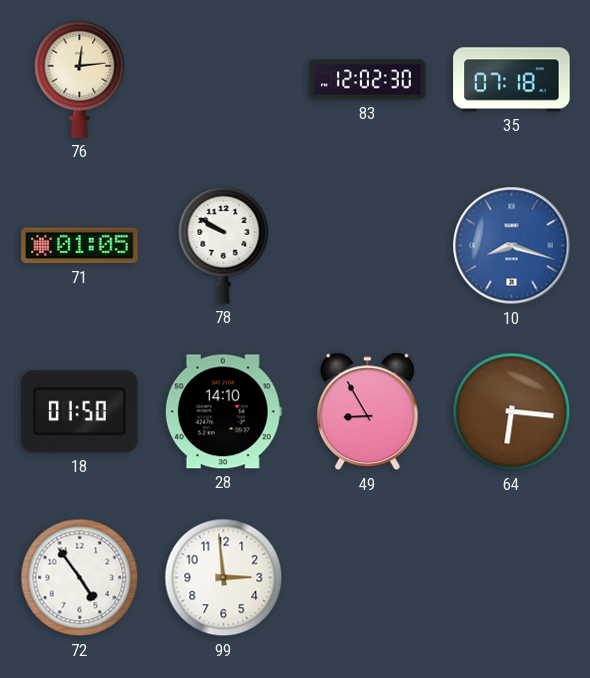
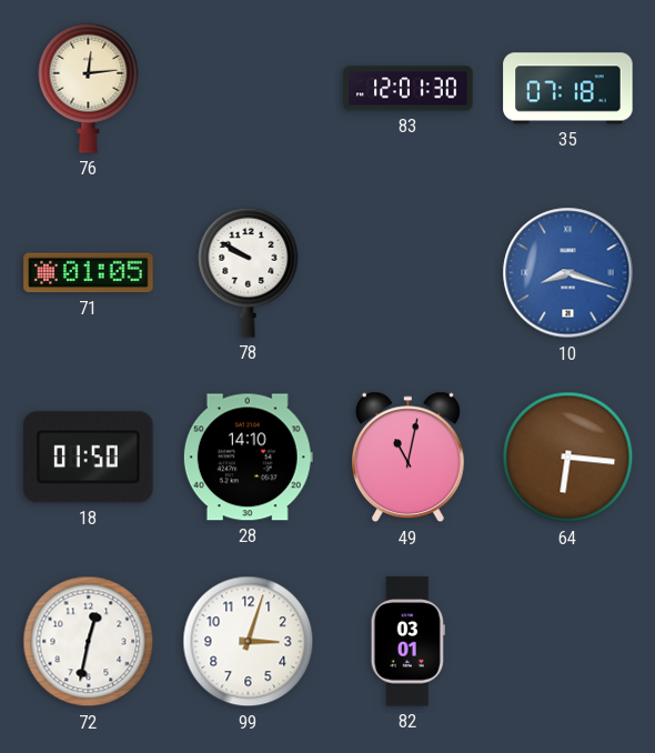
83: 12:02 -> 12:01
49: 8:55 -> 11:02
72: 4:54 -> 12:32
99: 2:59 -> 3:03
82: none -> 03:01
